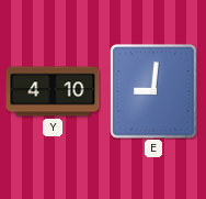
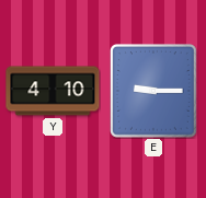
E: 9:01 -> 9:15
